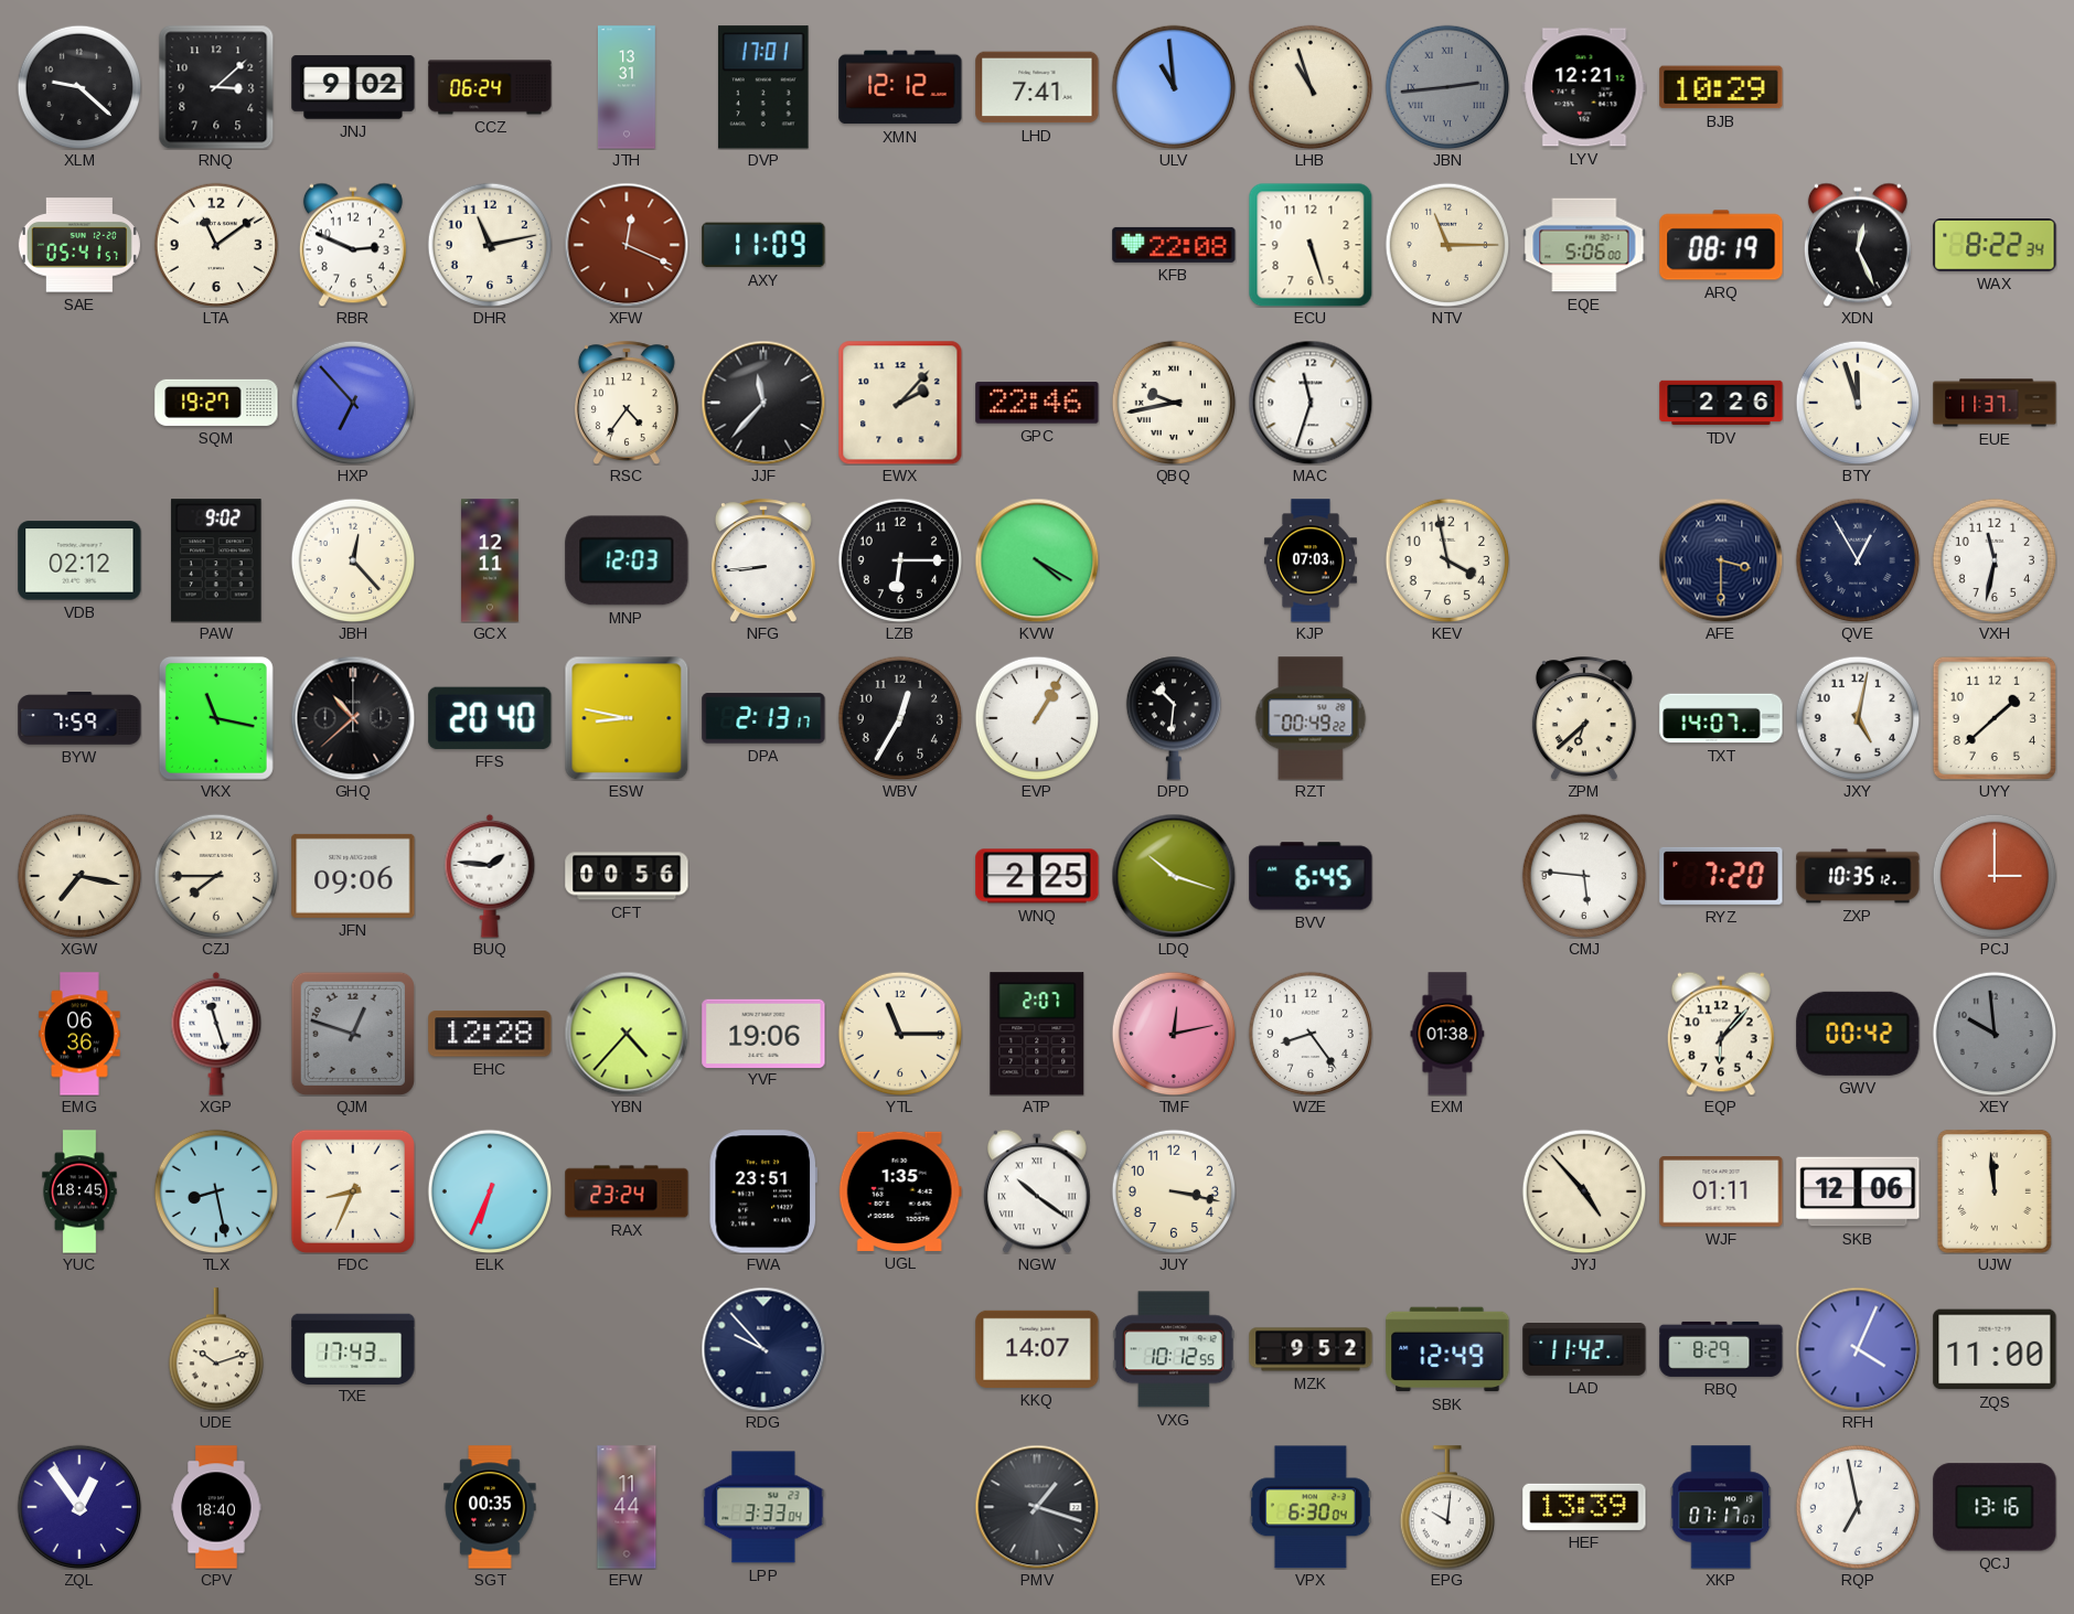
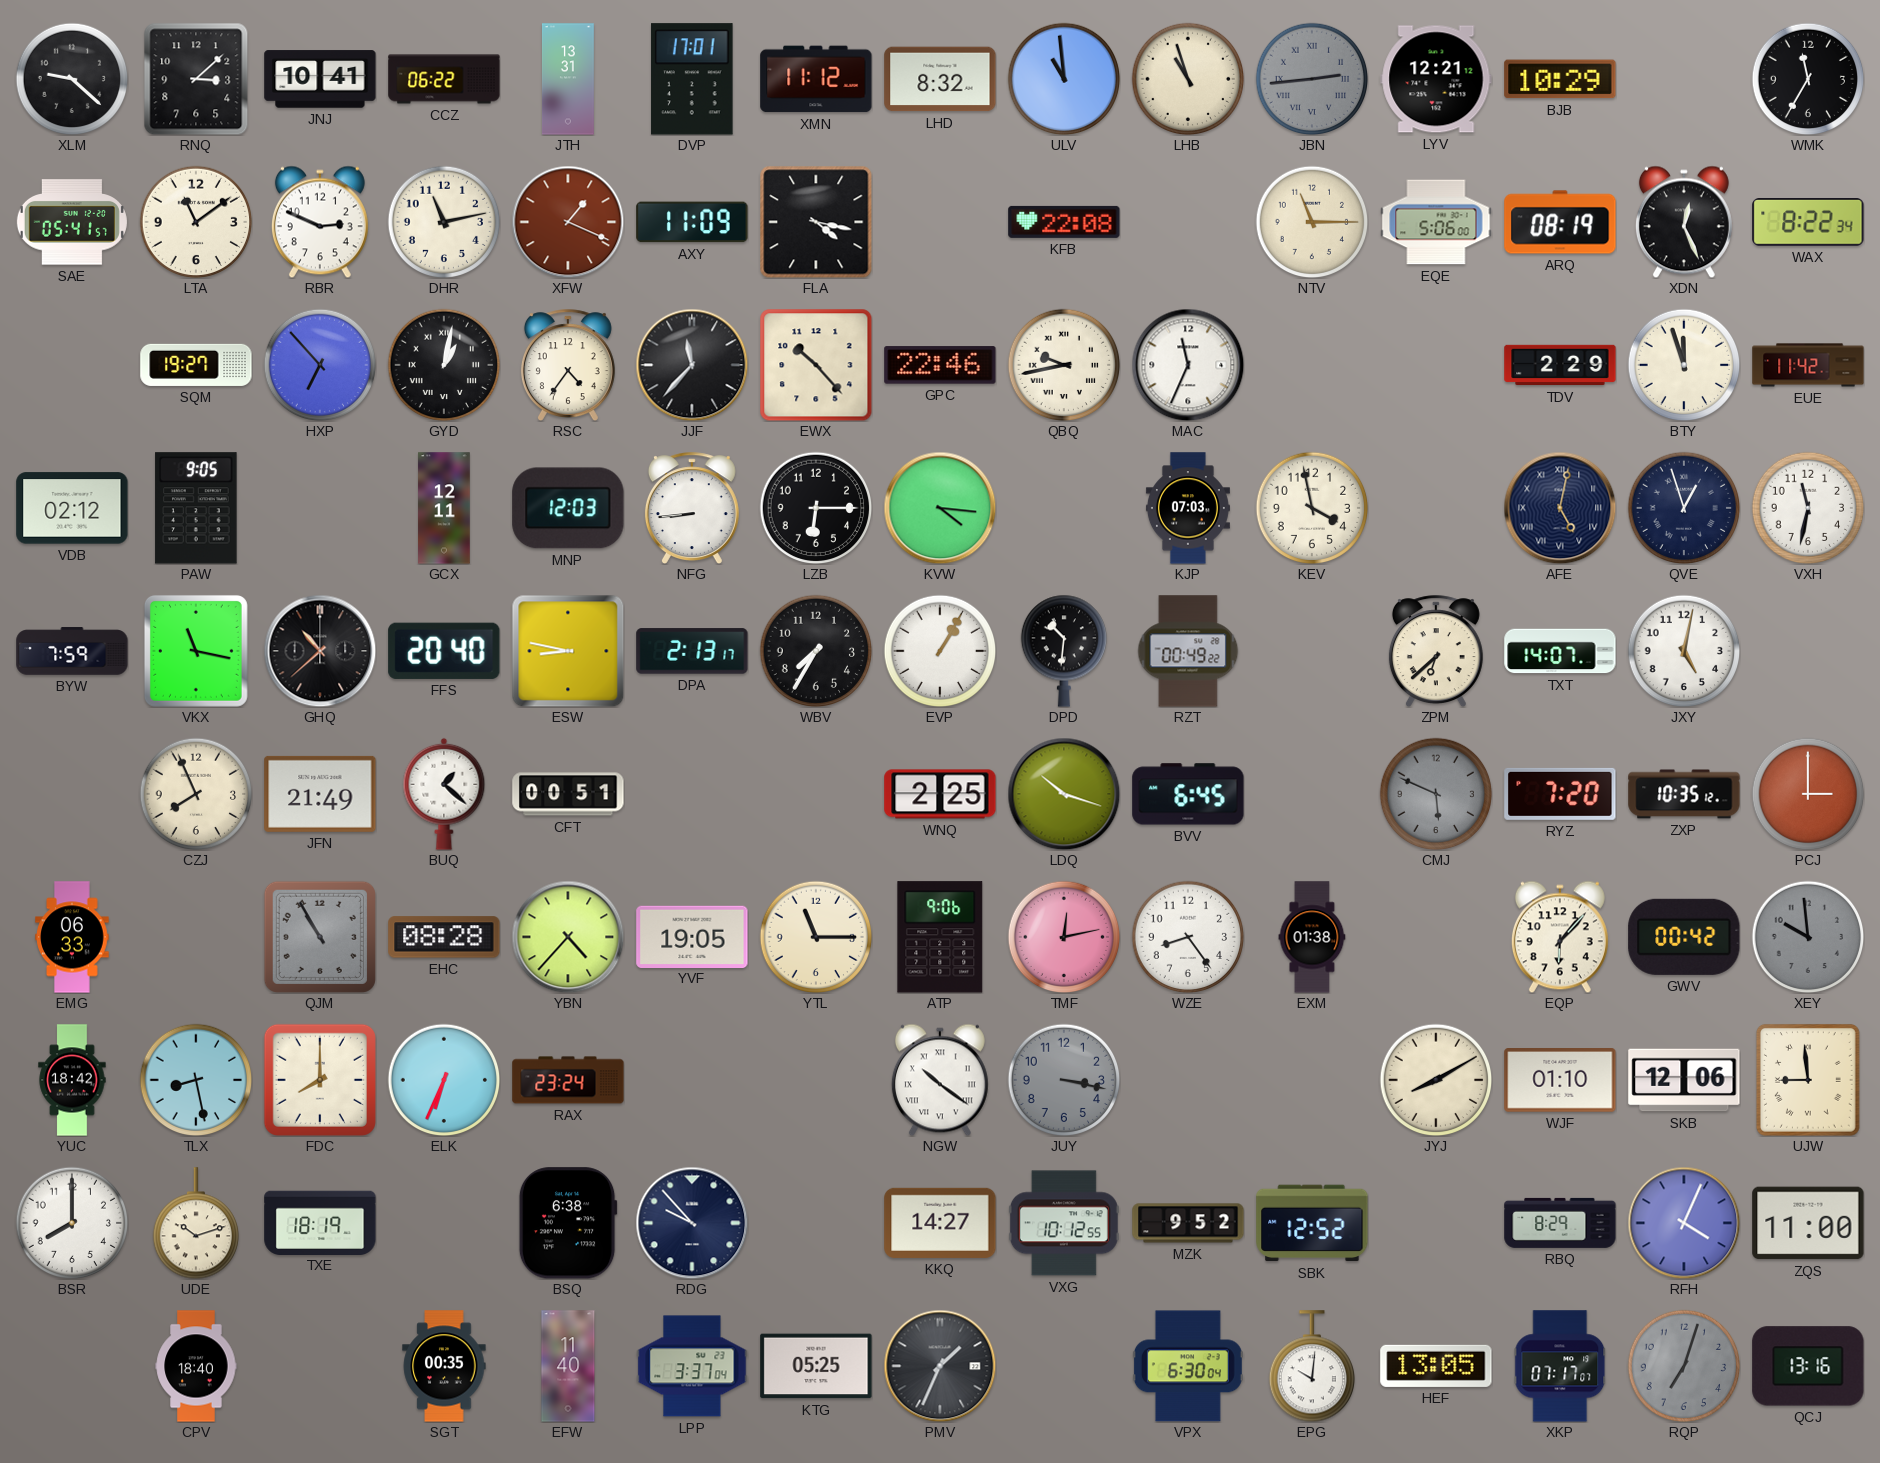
JNJ: 9:02 -> 10:41
CCZ: 06:24 -> 06:22
XMN: 12:12 -> 11:12
LHD: 7:41 -> 8:32
WMK: none -> 11:35
XFW: 12:19 -> 1:19
FLA: none -> 4:17
ECU: 5:27 -> none
GYD: none -> 1:02
EWX: 2:07 -> 10:23
MAC: 11:33 -> 11:34
TDV: 2:26 -> 2:29
EUE: 11:37 -> 11:42
PAW: 9:02 -> 9:05
JBH: 12:23 -> none
KVW: 4:20 -> 4:16
AFE: 3:30 -> 5:02
QVE: 12:55 -> 12:57
WBV: 12:35 -> 7:35
UYY: 1:38 -> none
XGW: 7:17 -> none
CZJ: 7:45 -> 7:56
JFN: 09:06 -> 21:49
BUQ: 1:46 -> 1:22
CFT: 00:56 -> 00:51
CMJ: 5:46 -> 5:49
CMJ dial: white -> grey
EMG: 06:36 -> 06:33
XGP: 11:27 -> none
QJM: 12:48 -> 10:55
EHC: 12:28 -> 08:28
YVF: 19:06 -> 19:05
ATP: 2:07 -> 9:06
YUC: 18:45 -> 18:42
FDC: 8:34 -> 8:00
FWA: 23:51 -> none
UGL: 1:35 -> none
JUY dial: cream -> grey
JYJ: 4:53 -> 8:10
WJF: 01:11 -> 01:10
UJW: 11:59 -> 8:59
BSR: none -> 8:00
TXE: 17:43 -> 18:19
BSQ: none -> 6:38
KKQ: 14:07 -> 14:27
SBK: 12:49 -> 12:52
LAD: 11:42 -> none
ZQL: 12:54 -> none
EFW: 11:44 -> 11:40
LPP: 3:33 -> 3:37
KTG: none -> 05:25
PMV: 1:18 -> 1:34
HEF: 13:39 -> 13:05
RQP: 6:58 -> 7:03
RQP dial: white -> grey
